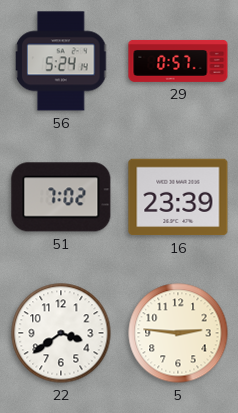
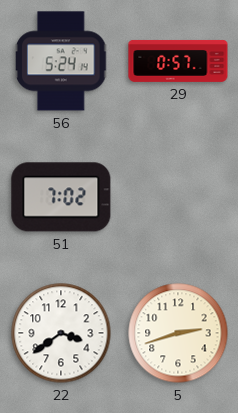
16: 23:39 -> none
5: 2:46 -> 2:42
